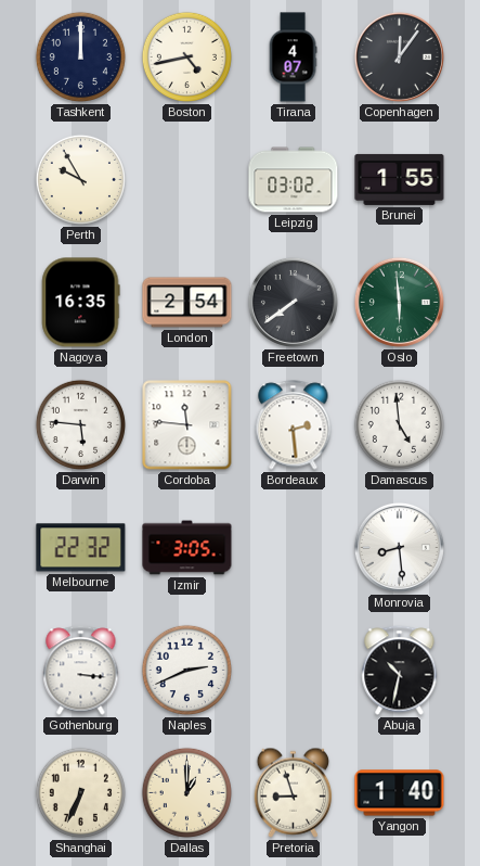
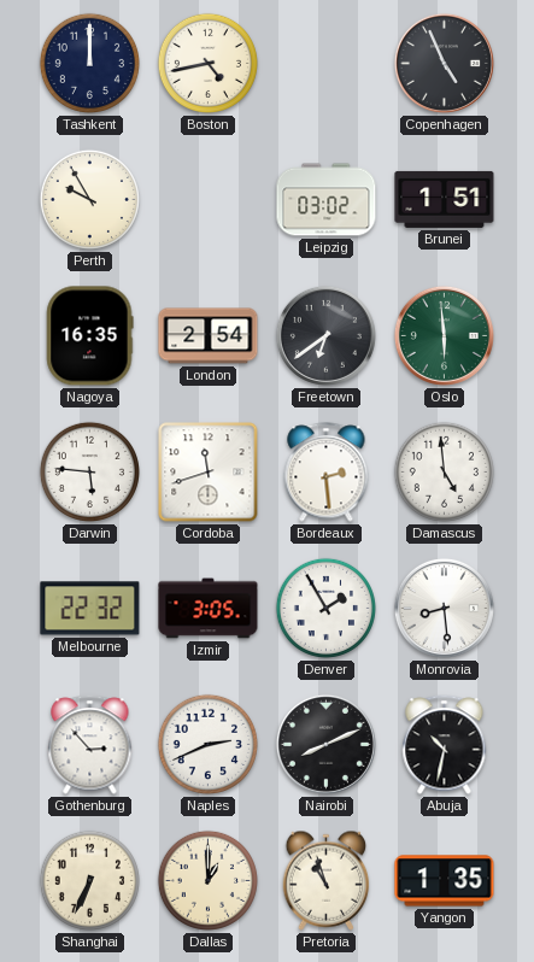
Tirana: 4:07 -> none
Copenhagen: 12:06 -> 4:56
Brunei: 1:55 -> 1:51
Freetown: 7:39 -> 6:39
Cordoba: 11:46 -> 11:42
Denver: none -> 1:55
Gothenburg: 3:16 -> 2:53
Nairobi: none -> 8:11
Pretoria: 8:57 -> 10:57
Yangon: 1:40 -> 1:35
